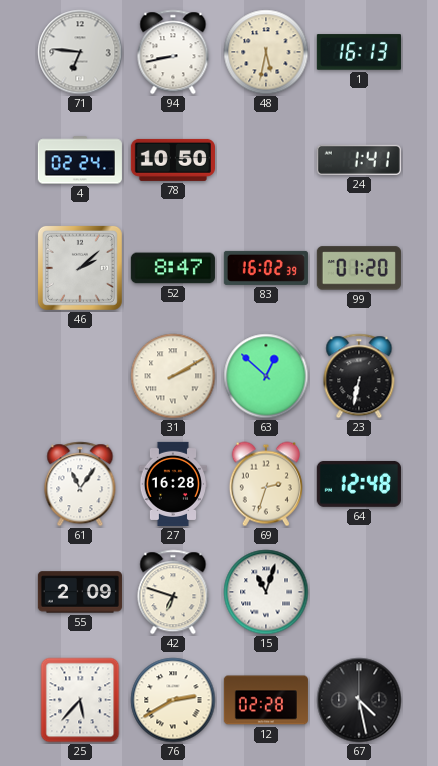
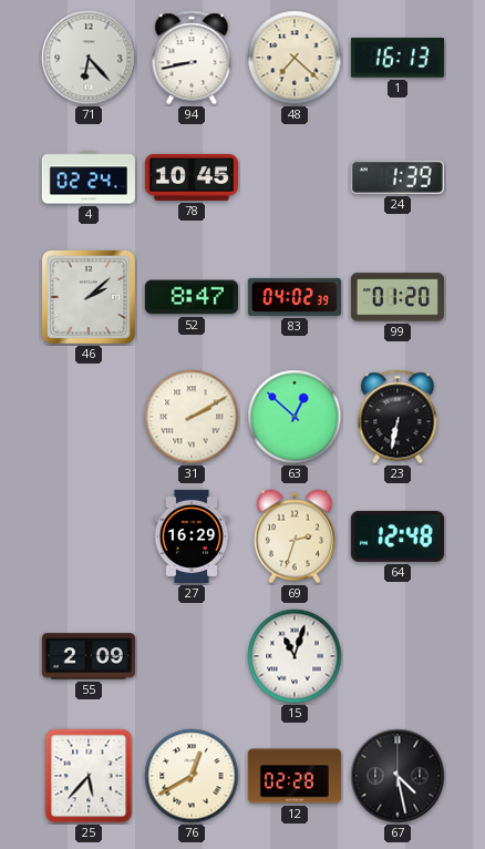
71: 6:46 -> 6:23
48: 5:32 -> 7:22
78: 10:50 -> 10:45
24: 1:41 -> 1:39
83: 16:02 -> 04:02
61: 11:06 -> none
27: 16:28 -> 16:29
42: 6:48 -> none
76: 2:40 -> 12:40
